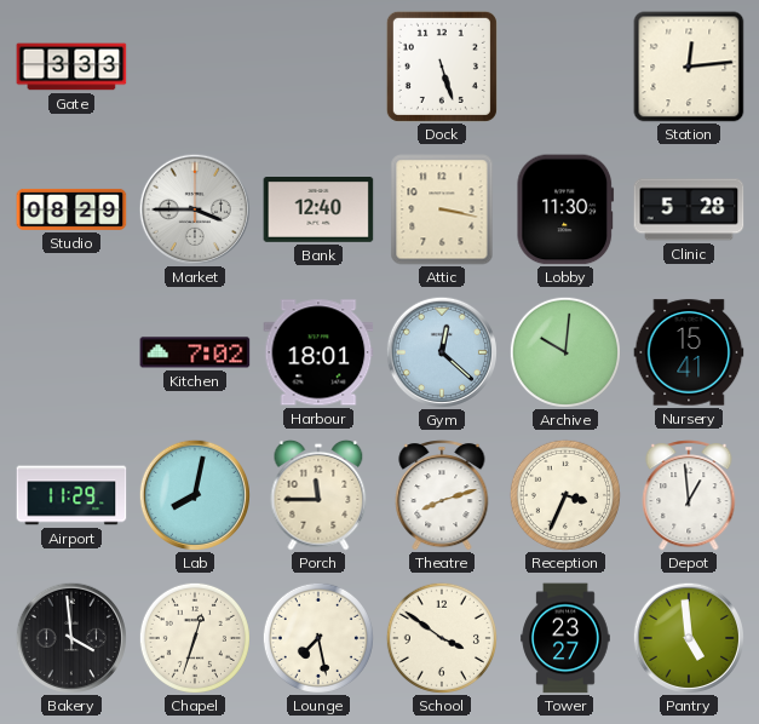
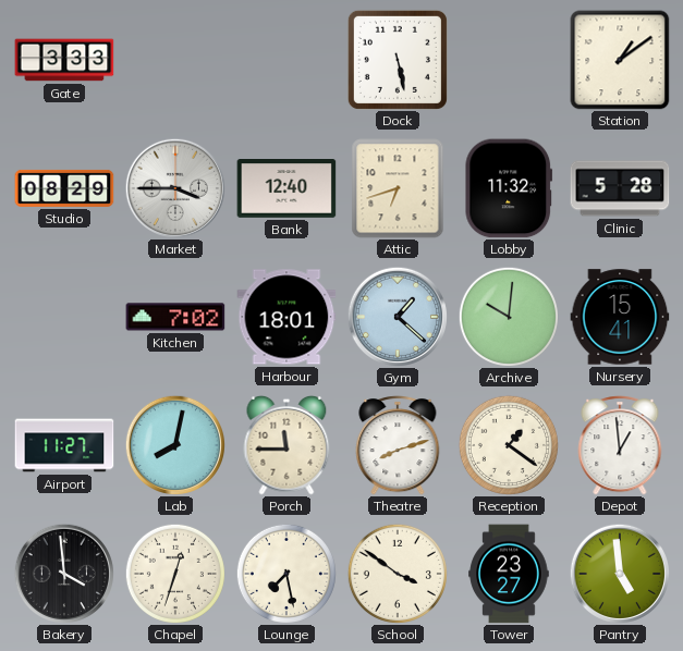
Dock: 5:27 -> 5:28
Station: 12:14 -> 1:09
Attic: 3:17 -> 6:42
Lobby: 11:30 -> 11:32
Gym: 12:22 -> 1:22
Airport: 11:29 -> 11:27
Reception: 3:34 -> 1:21
